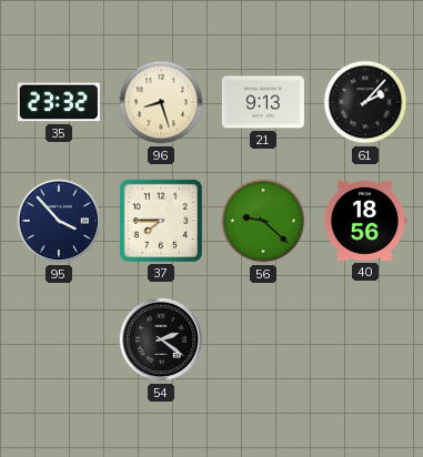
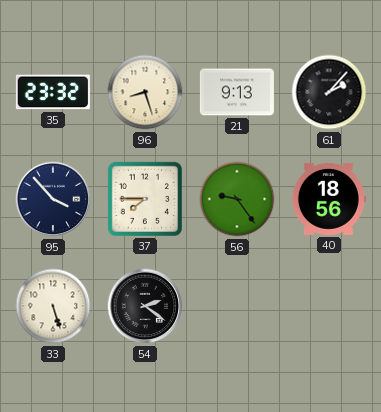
56: 9:22 -> 9:24
33: none -> 5:27
